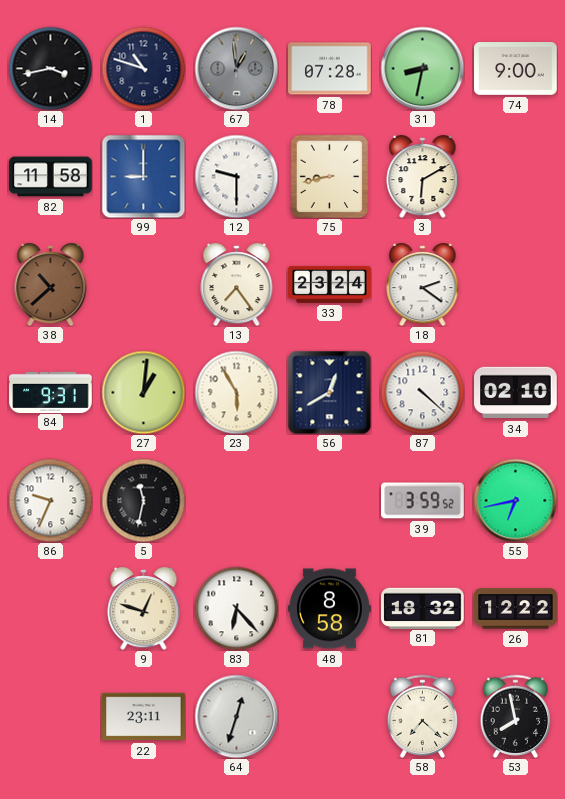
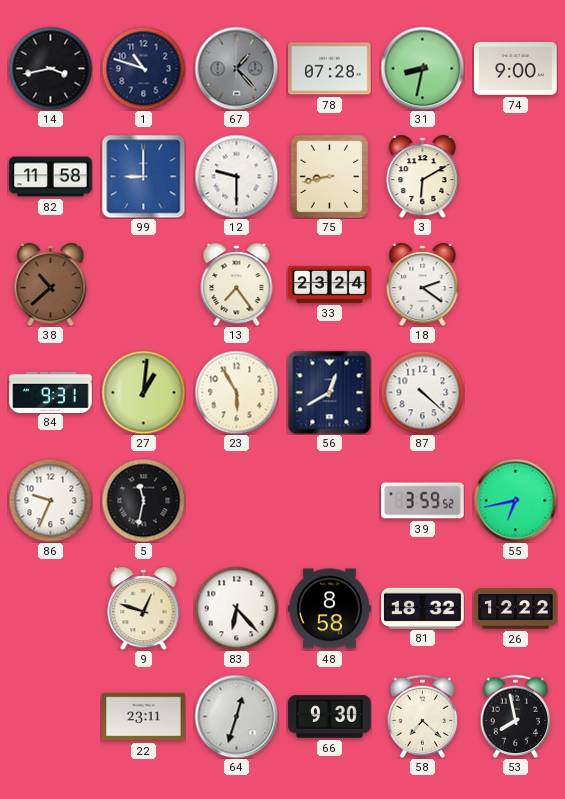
67: 12:59 -> 1:23
34: 02:10 -> none
66: none -> 9:30
